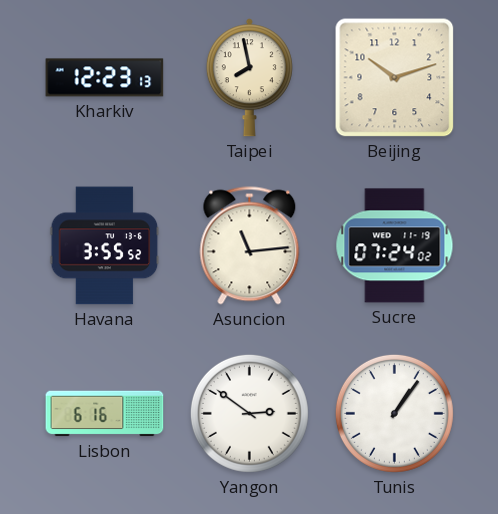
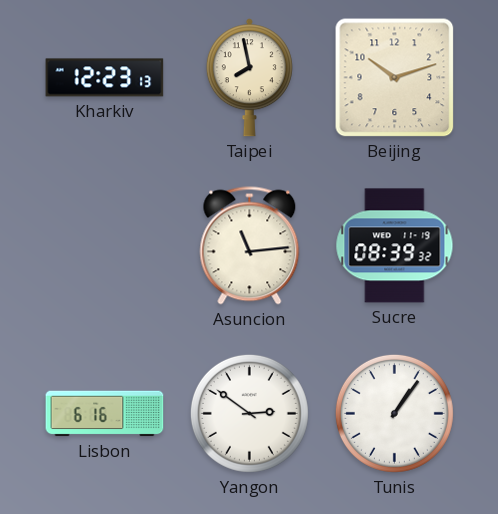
Havana: 3:55 -> none
Sucre: 07:24 -> 08:39
